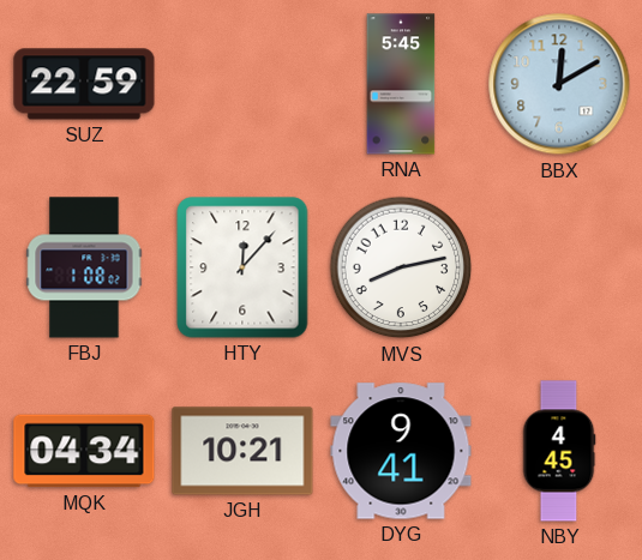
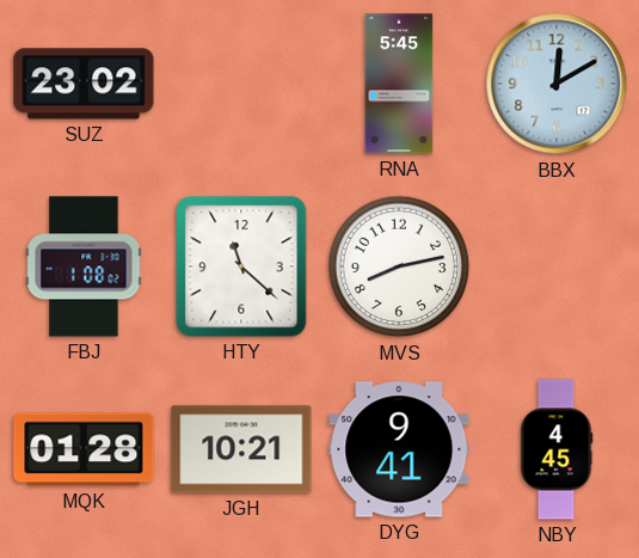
SUZ: 22:59 -> 23:02
HTY: 12:07 -> 11:22
MQK: 04:34 -> 01:28
